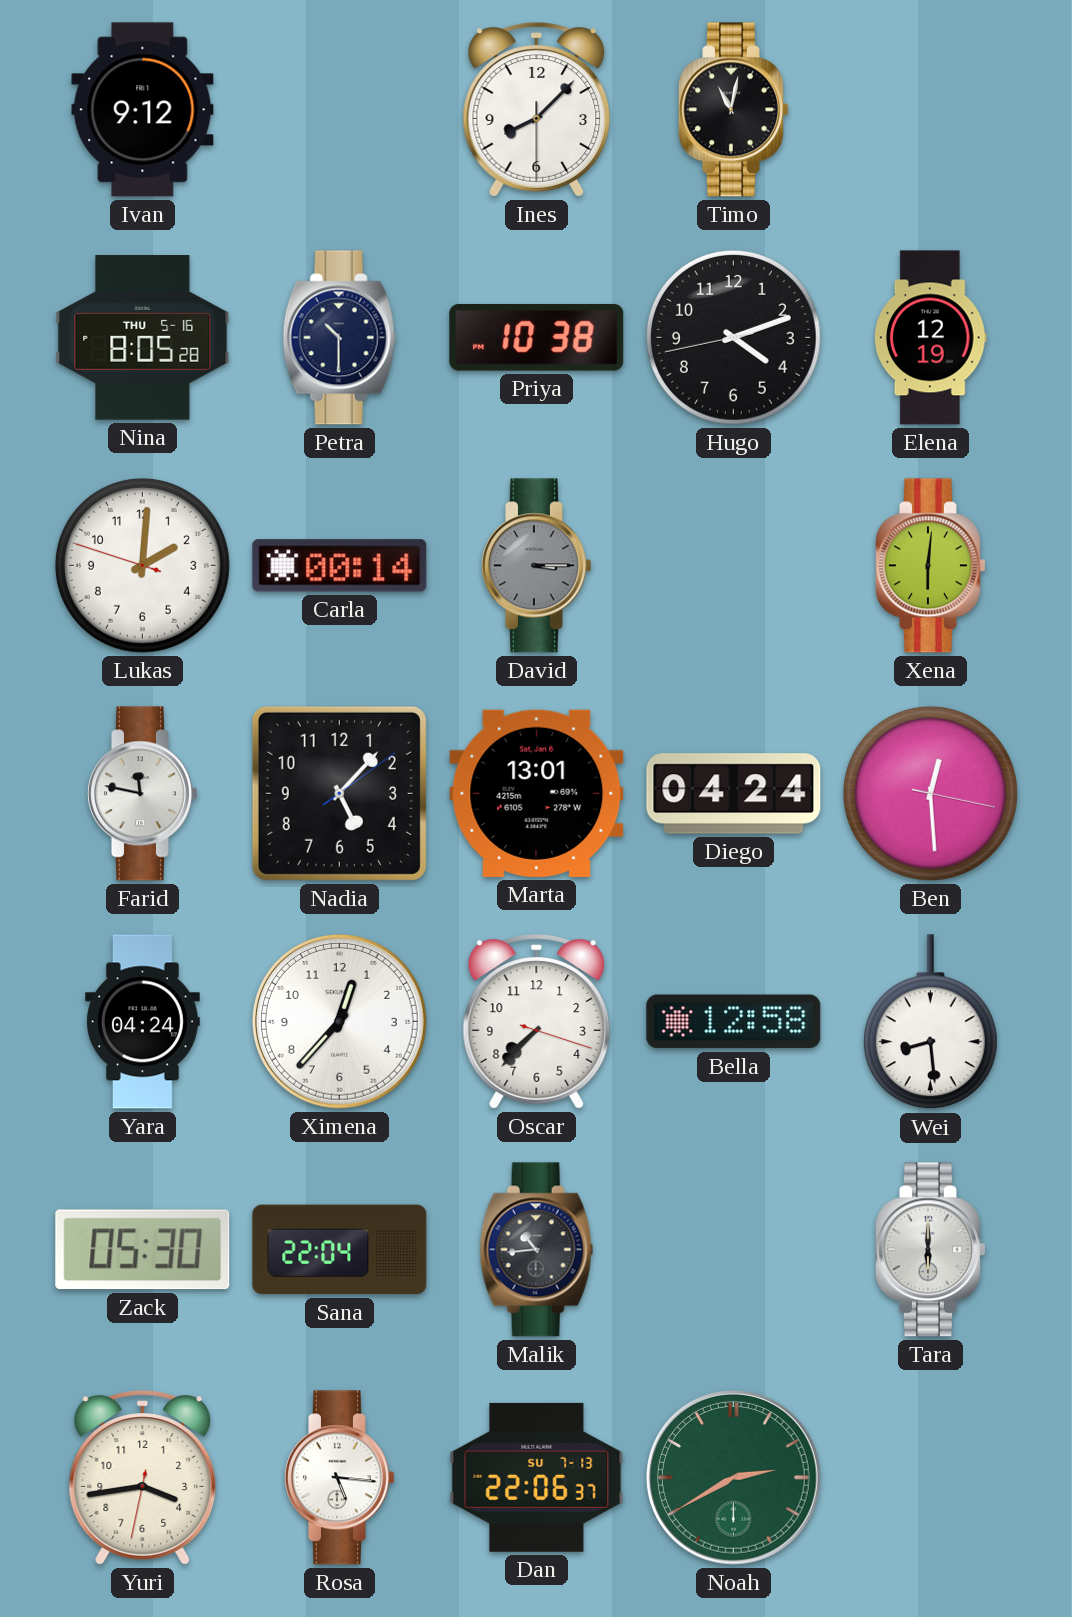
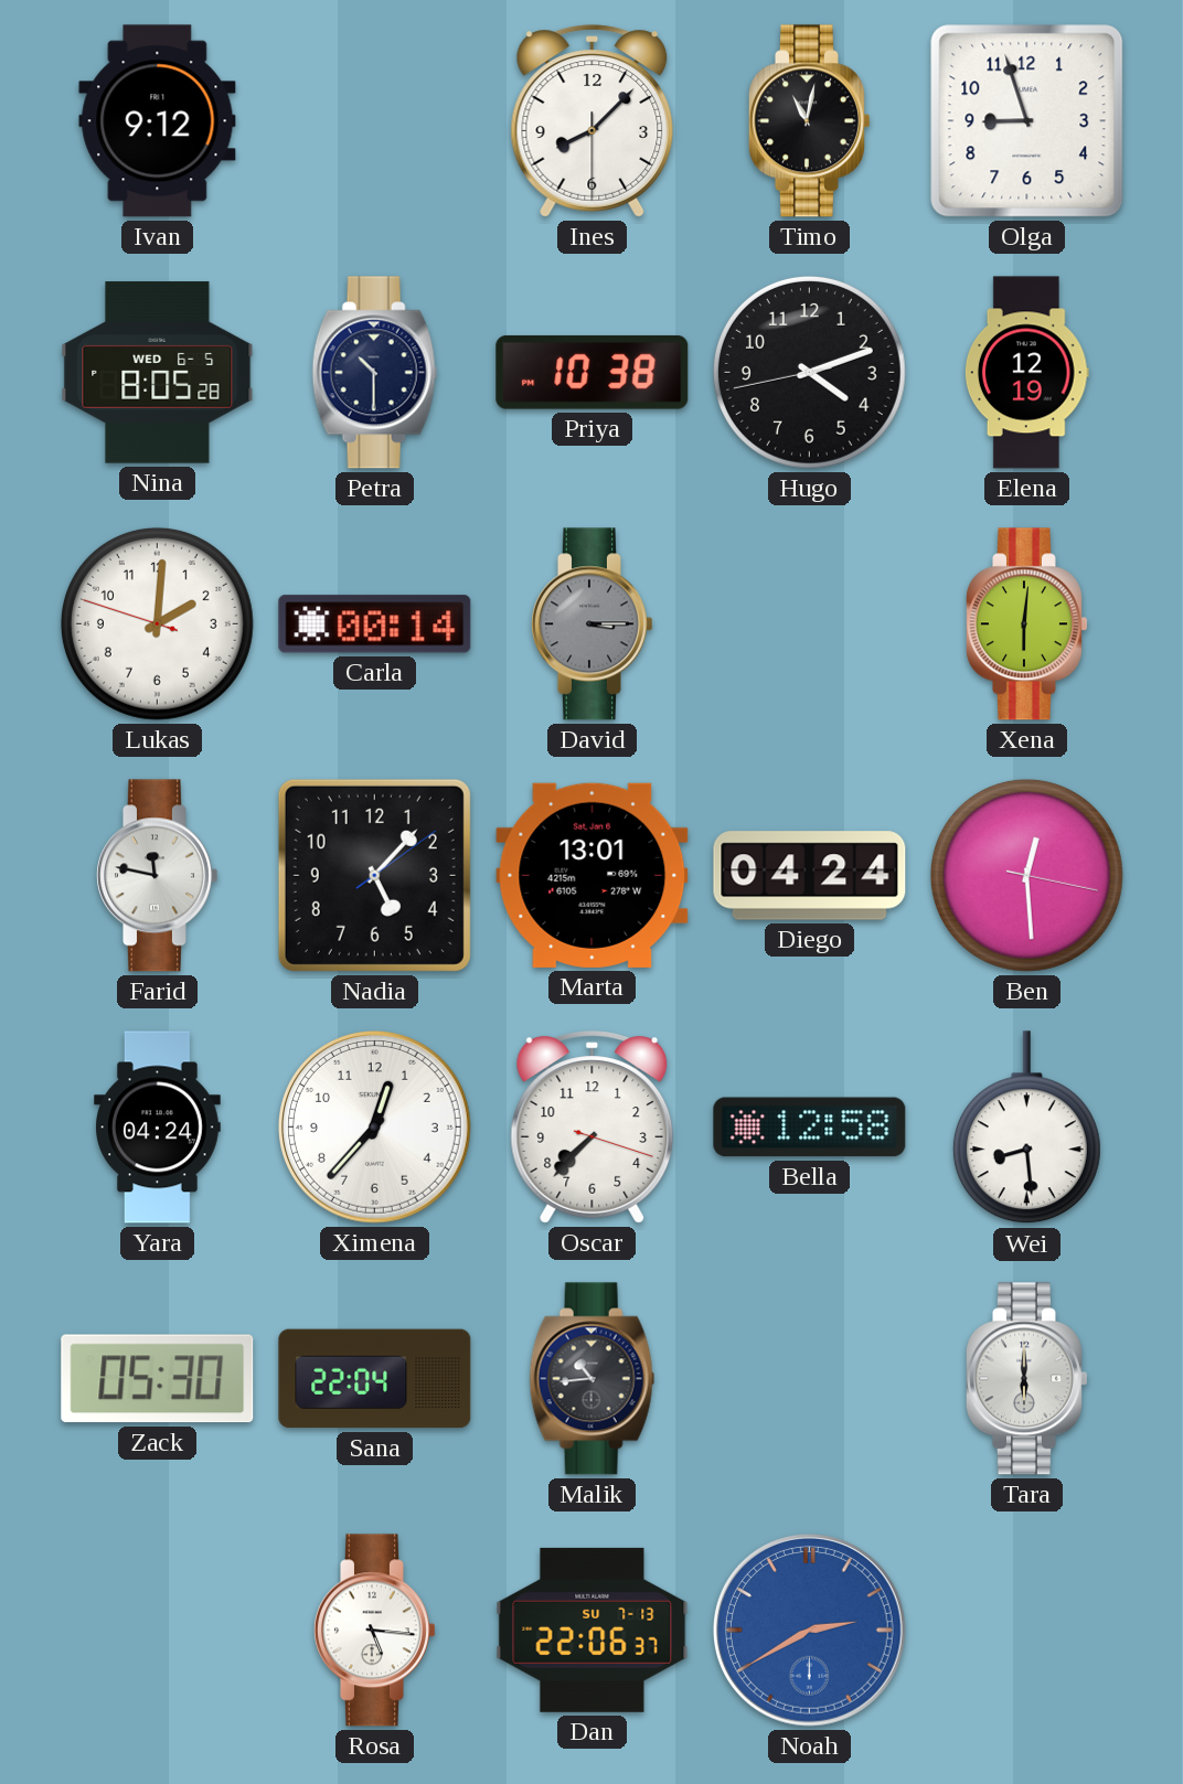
Olga: none -> 8:57
Nina date: THU 5-16 -> WED 6-5
Yuri: 3:43 -> none
Noah dial: green -> blue
